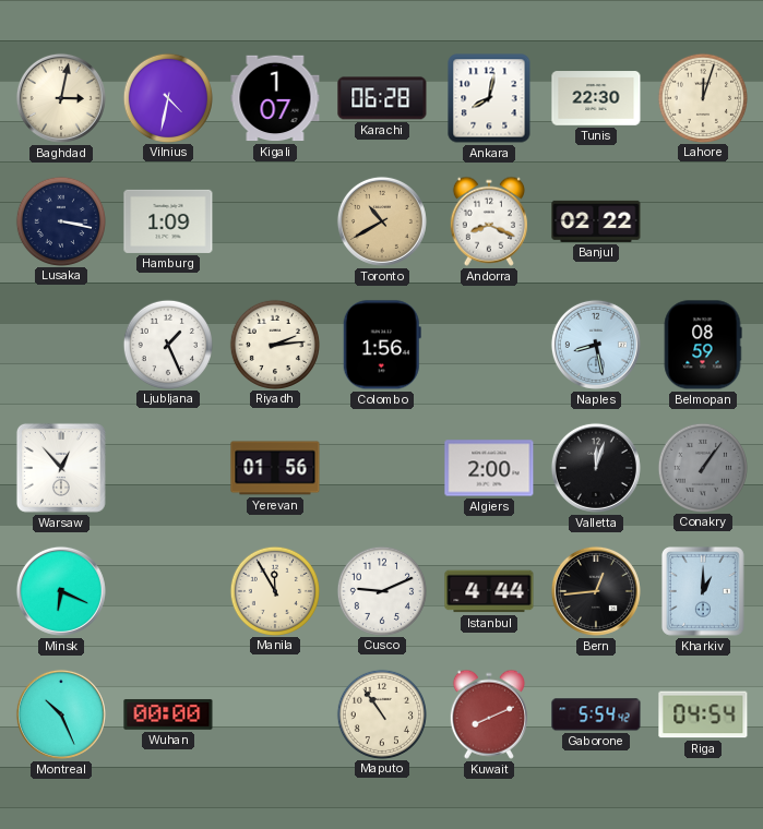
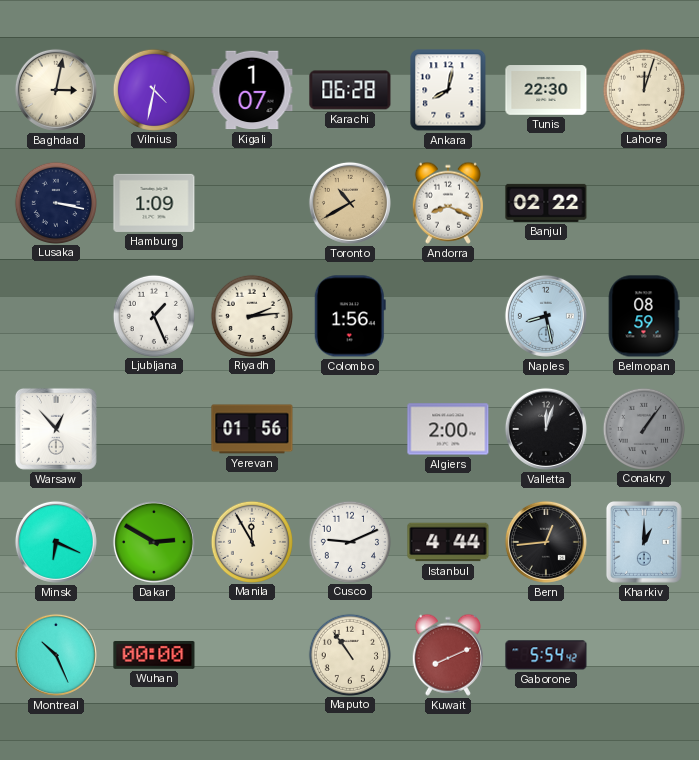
Dakar: none -> 2:50
Riga: 04:54 -> none
